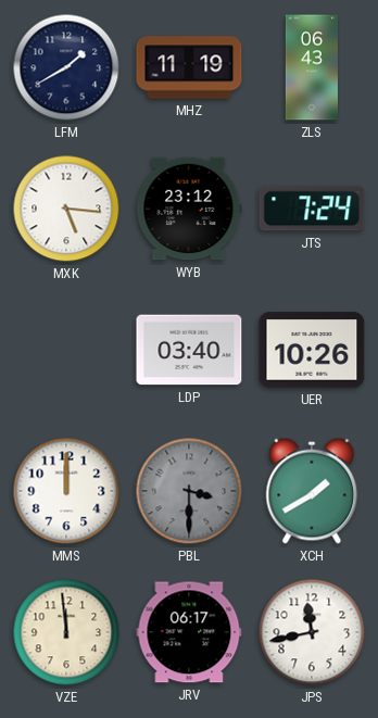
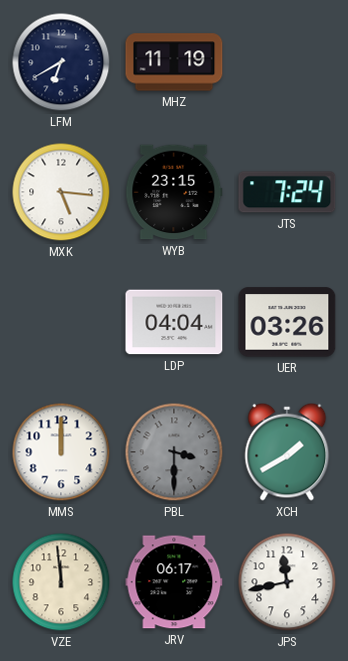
LFM: 1:40 -> 6:40
ZLS: 06:43 -> none
WYB: 23:12 -> 23:15
LDP: 03:40 -> 04:04
UER: 10:26 -> 03:26
